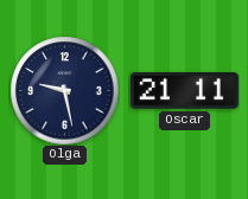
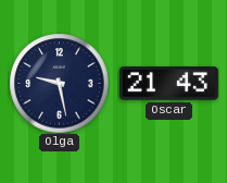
Oscar: 21:11 -> 21:43
